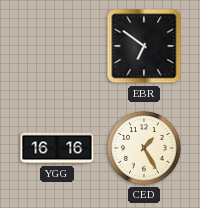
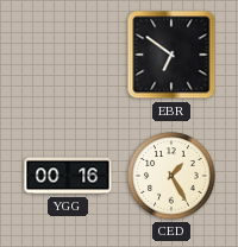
YGG: 16:16 -> 00:16
